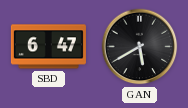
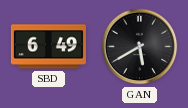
SBD: 6:47 -> 6:49
